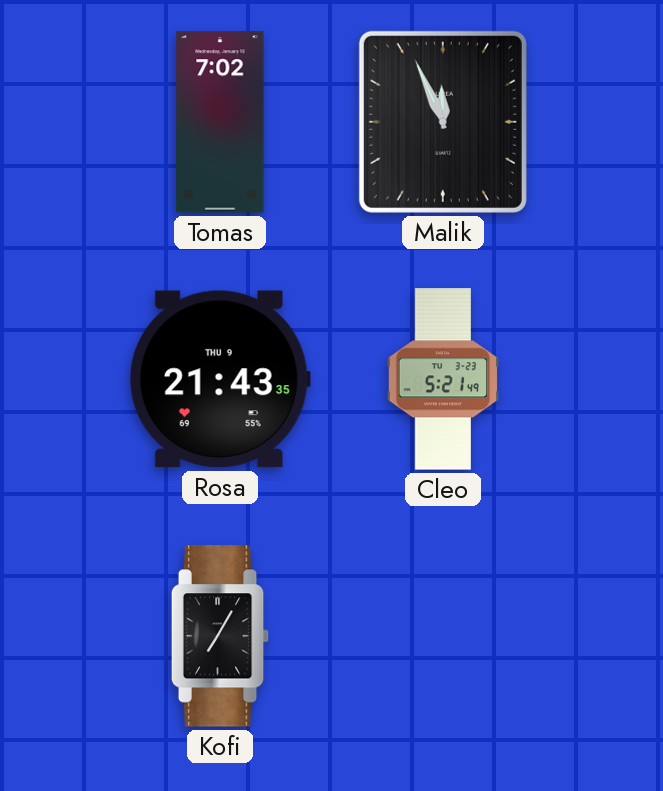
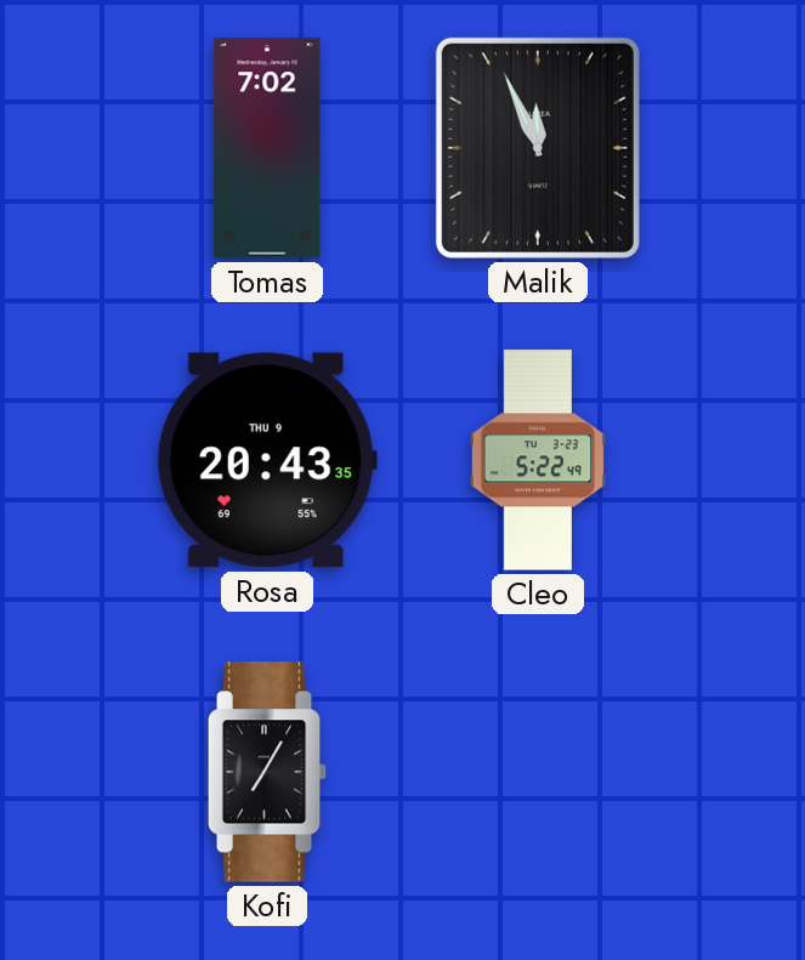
Rosa: 21:43 -> 20:43
Cleo: 5:21 -> 5:22
